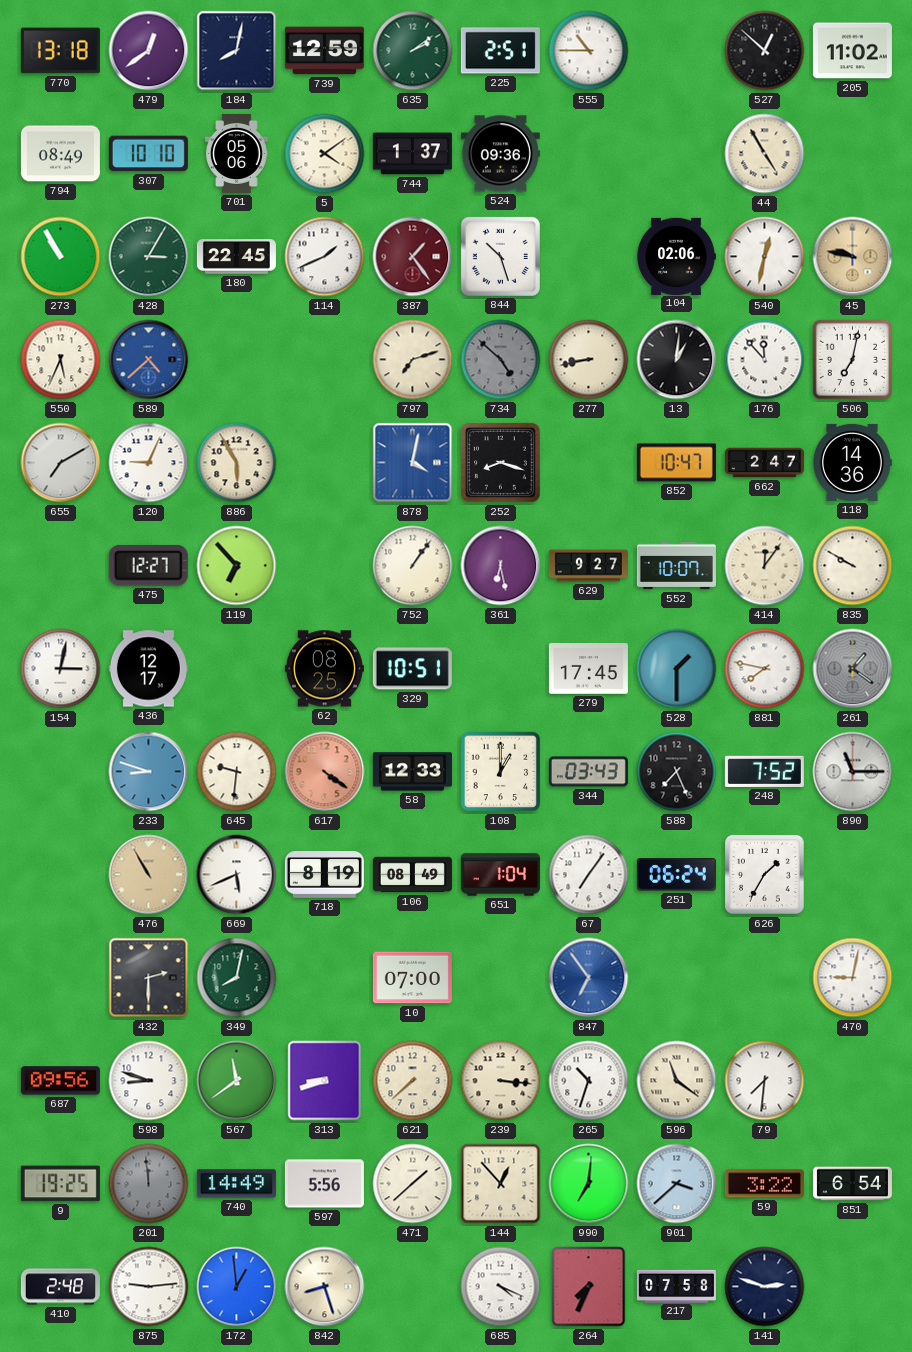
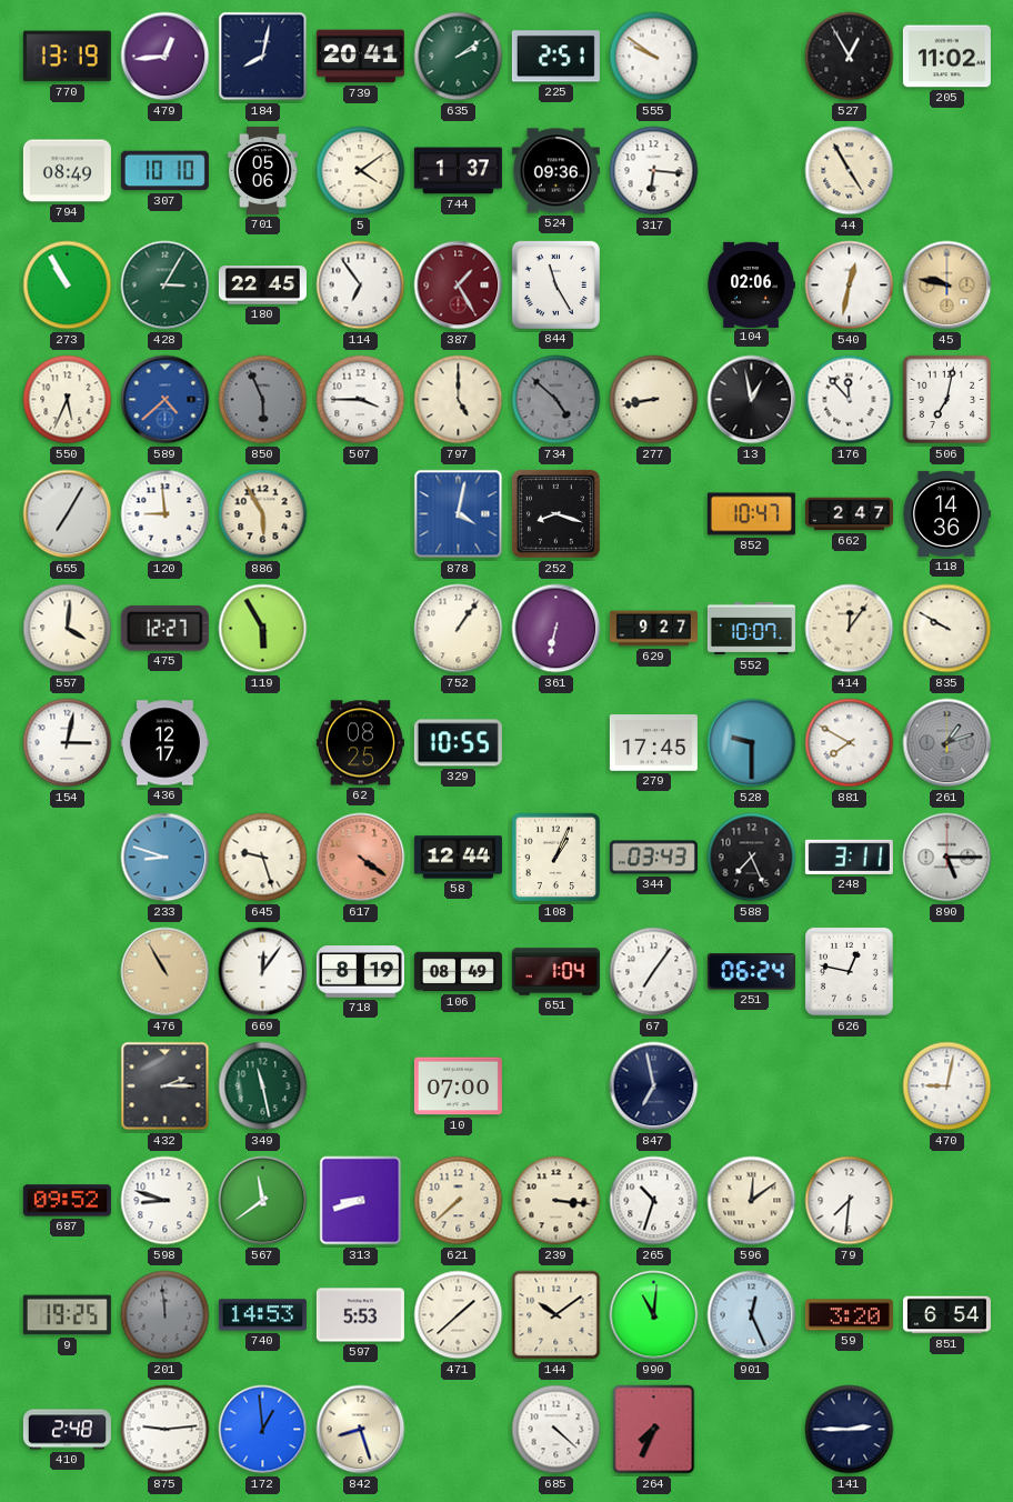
770: 13:18 -> 13:19
479: 12:39 -> 12:44
739: 12:59 -> 20:41
555: 10:45 -> 9:51
527: 12:52 -> 12:55
317: none -> 6:16
114: 1:41 -> 6:54
387: 1:24 -> 1:25
844: 10:27 -> 11:25
850: none -> 5:56
507: none -> 3:45
797: 7:12 -> 5:00
13: 1:01 -> 12:58
655: 7:10 -> 7:05
120: 9:04 -> 8:59
557: none -> 4:01
119: 6:53 -> 5:55
361: 6:28 -> 6:32
329: 10:51 -> 10:55
528: 1:30 -> 9:30
881: 7:47 -> 7:50
261: 1:21 -> 1:12
645: 9:31 -> 9:27
58: 12:33 -> 12:44
108: 1:00 -> 1:04
248: 7:52 -> 3:11
890: 11:15 -> 5:15
669: 5:41 -> 12:06
626: 1:35 -> 12:47
432: 2:30 -> 2:15
349: 8:02 -> 11:28
847: 6:54 -> 6:58
847 dial: blue -> navy
687: 09:56 -> 09:52
596: 11:21 -> 12:09
740: 14:49 -> 14:53
597: 5:56 -> 5:53
144: 12:53 -> 10:09
990: 7:01 -> 11:01
901: 3:38 -> 12:26
59: 3:22 -> 3:20
685: 4:19 -> 4:22
217: 07:58 -> none
141: 2:48 -> 2:45
